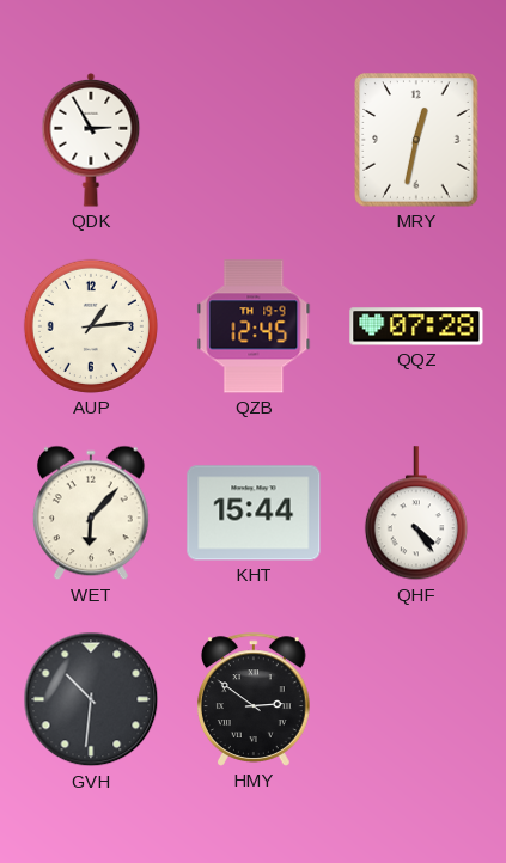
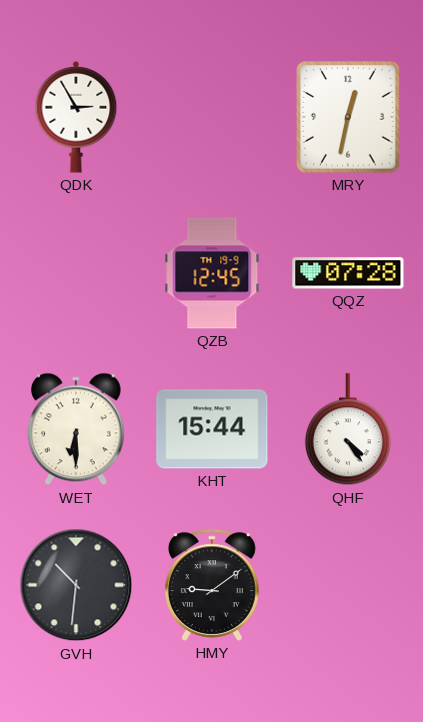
AUP: 1:14 -> none
WET: 6:07 -> 6:30
HMY: 2:51 -> 9:09
